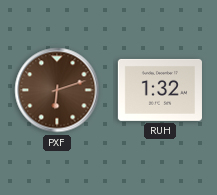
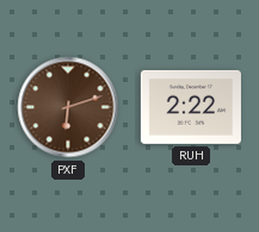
RUH: 1:32 -> 2:22
